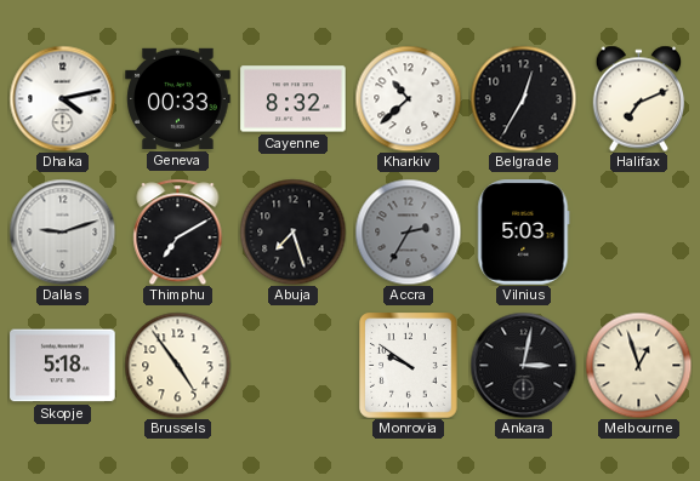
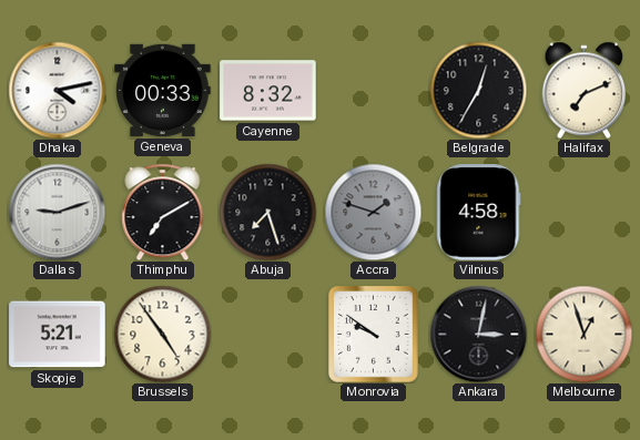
Kharkiv: 10:38 -> none
Accra: 2:35 -> 1:48
Vilnius: 5:03 -> 4:58
Skopje: 5:18 -> 5:21
